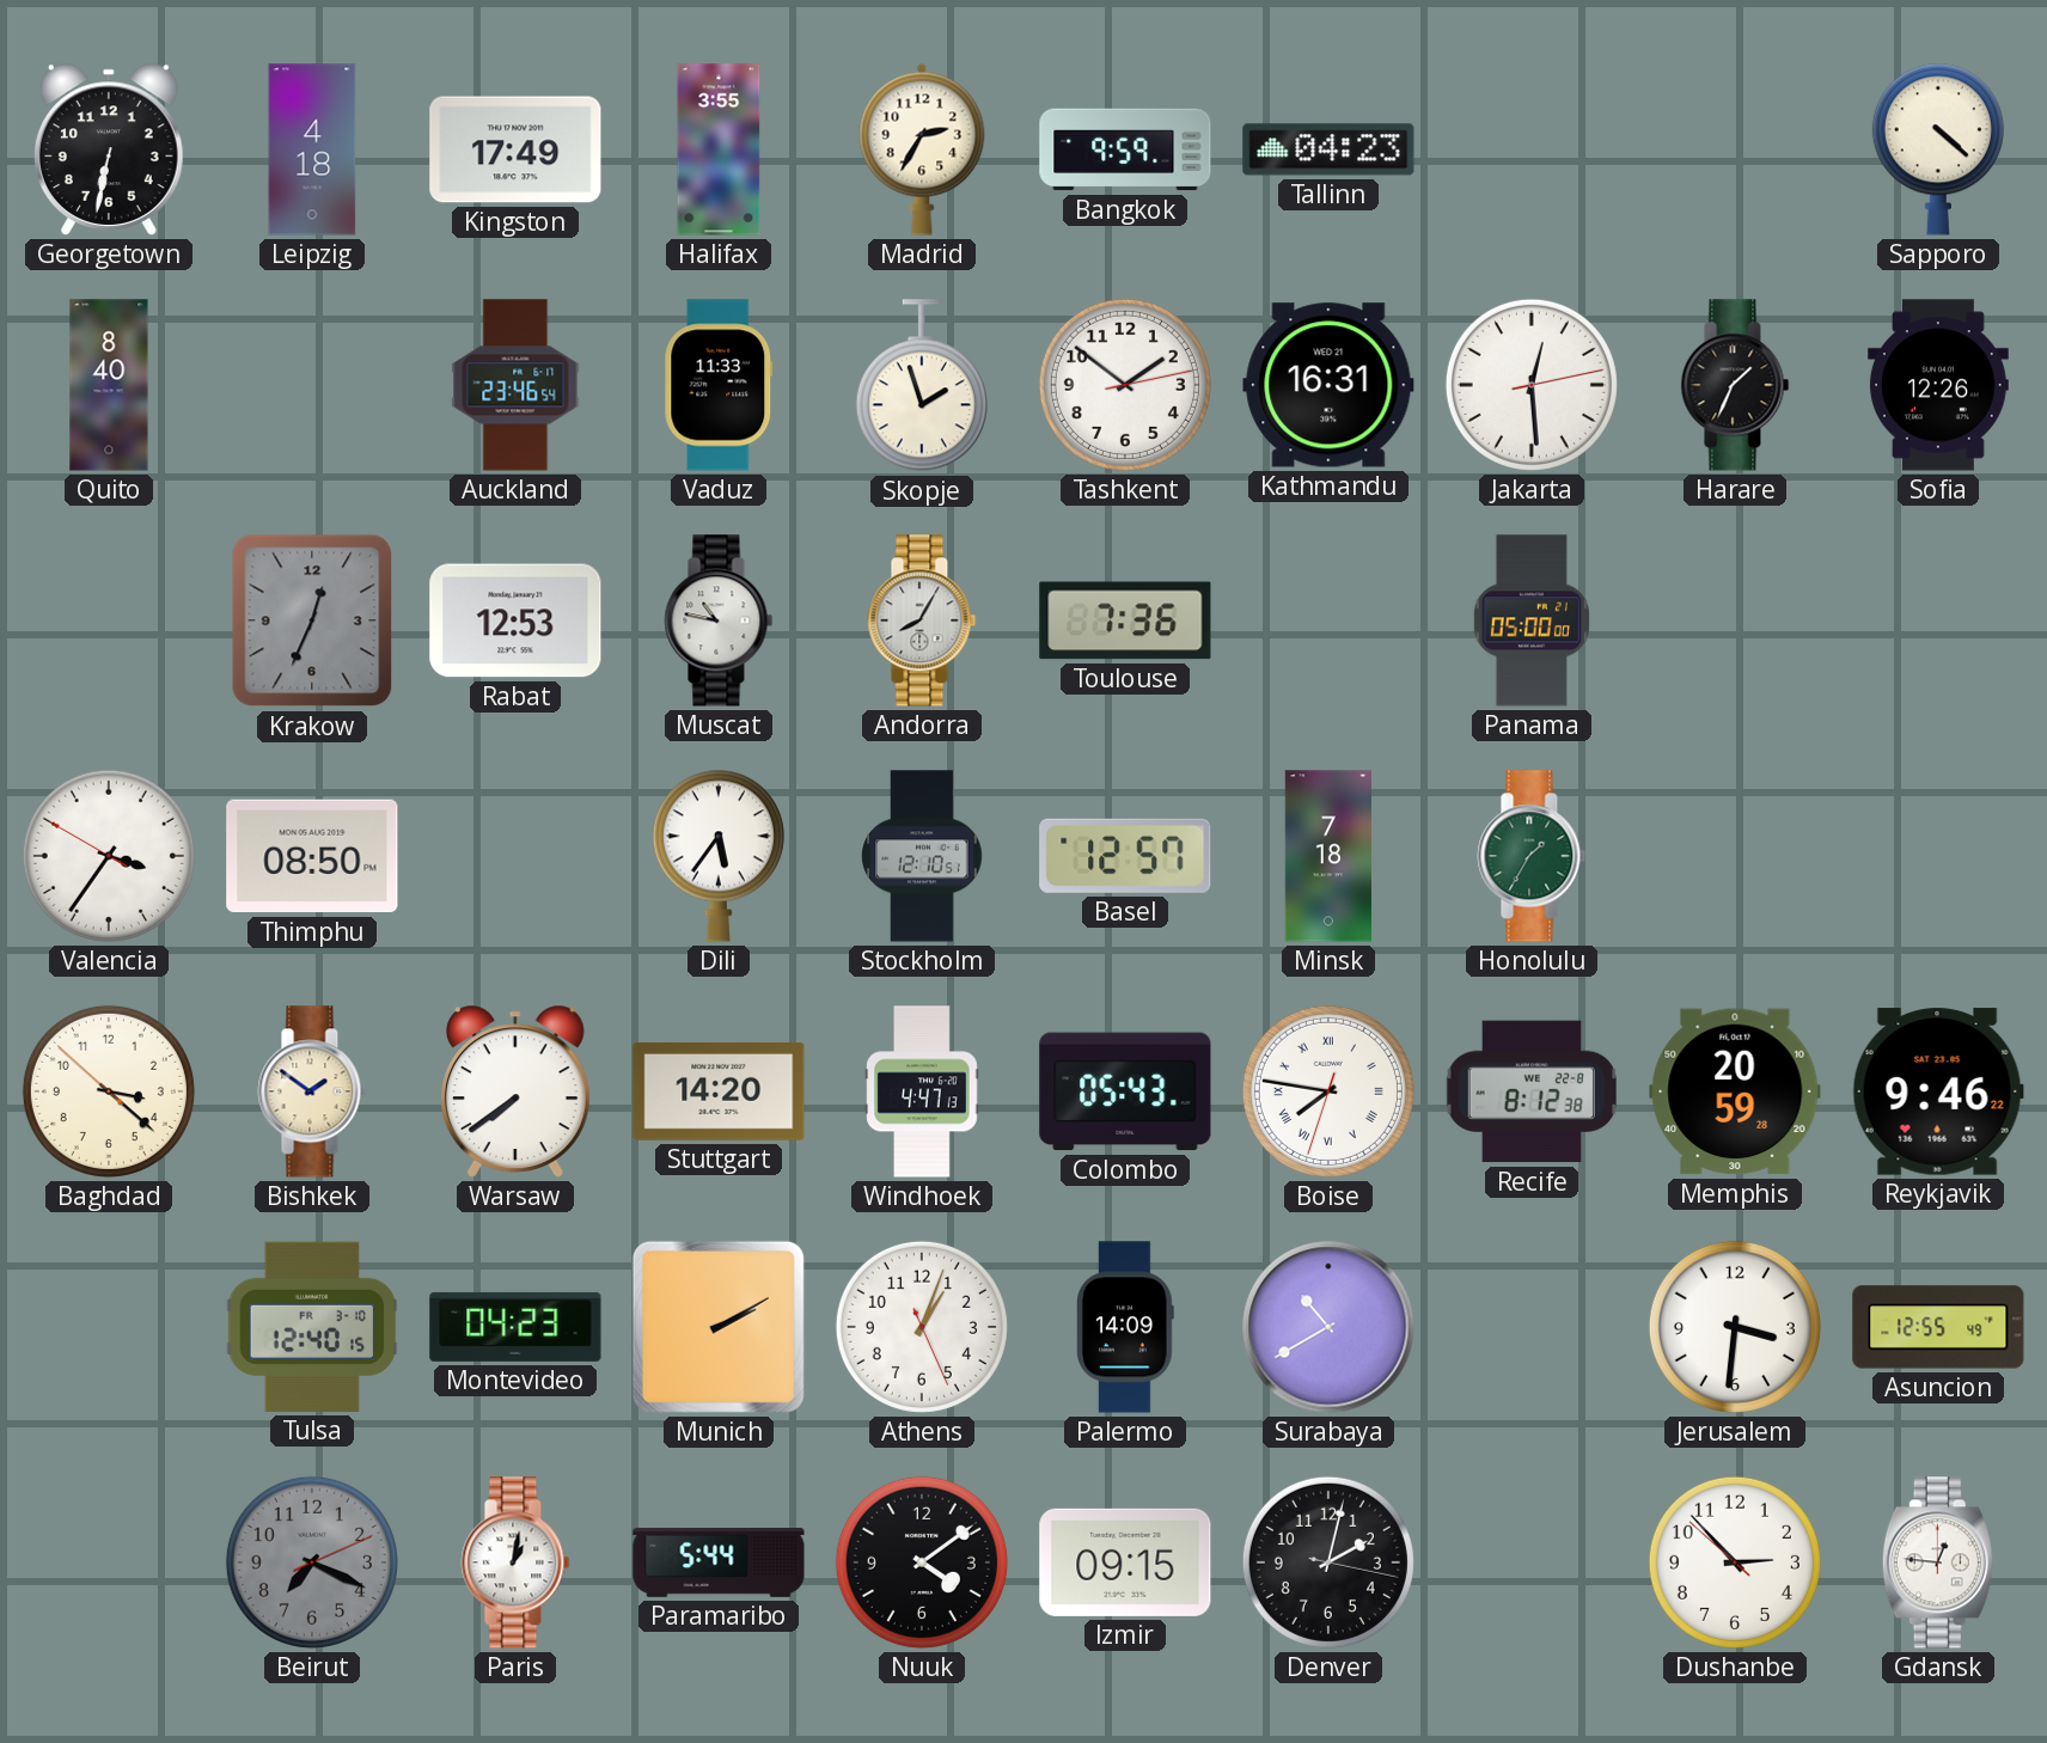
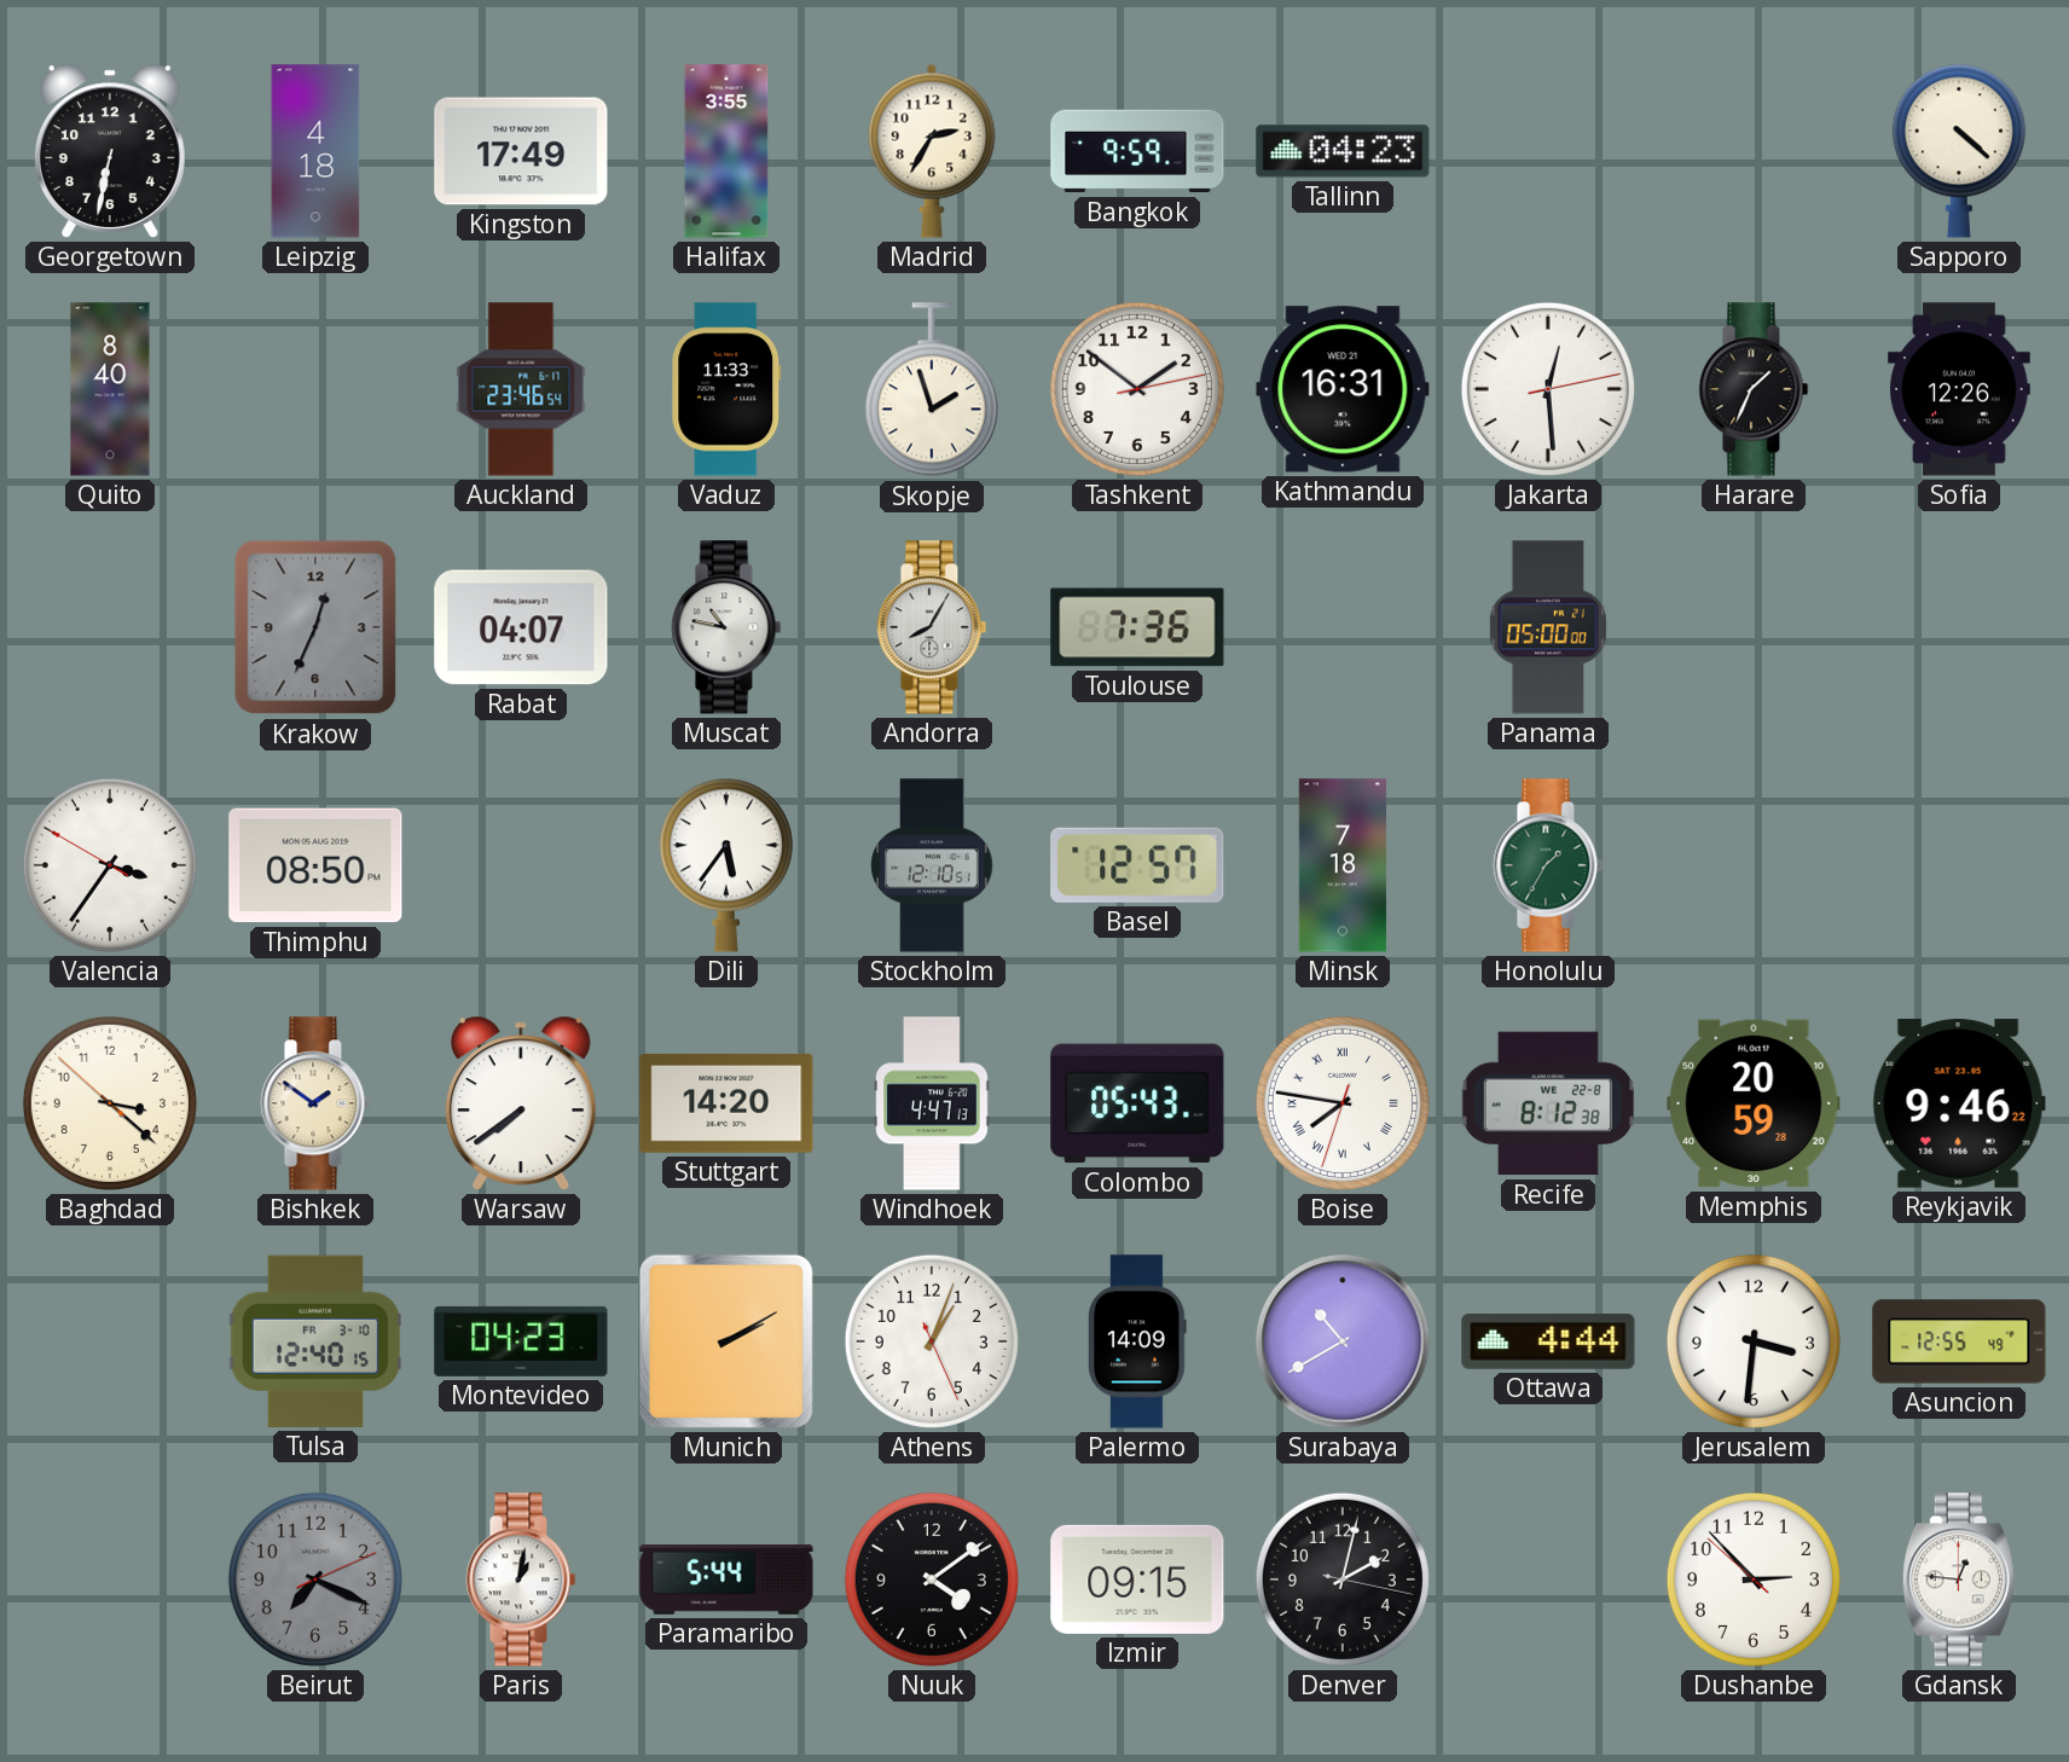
Rabat: 12:53 -> 04:07
Ottawa: none -> 4:44
